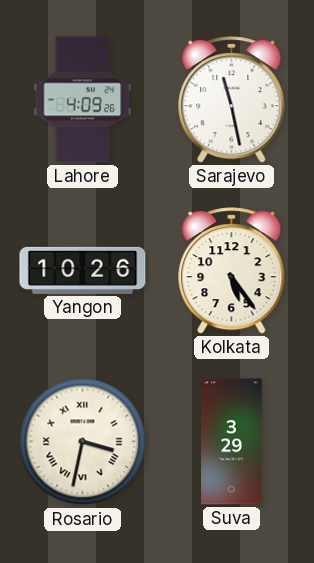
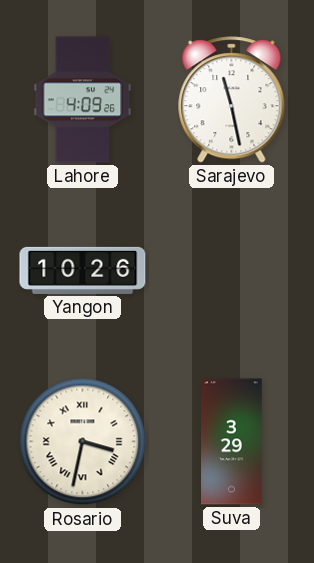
Kolkata: 5:24 -> none
